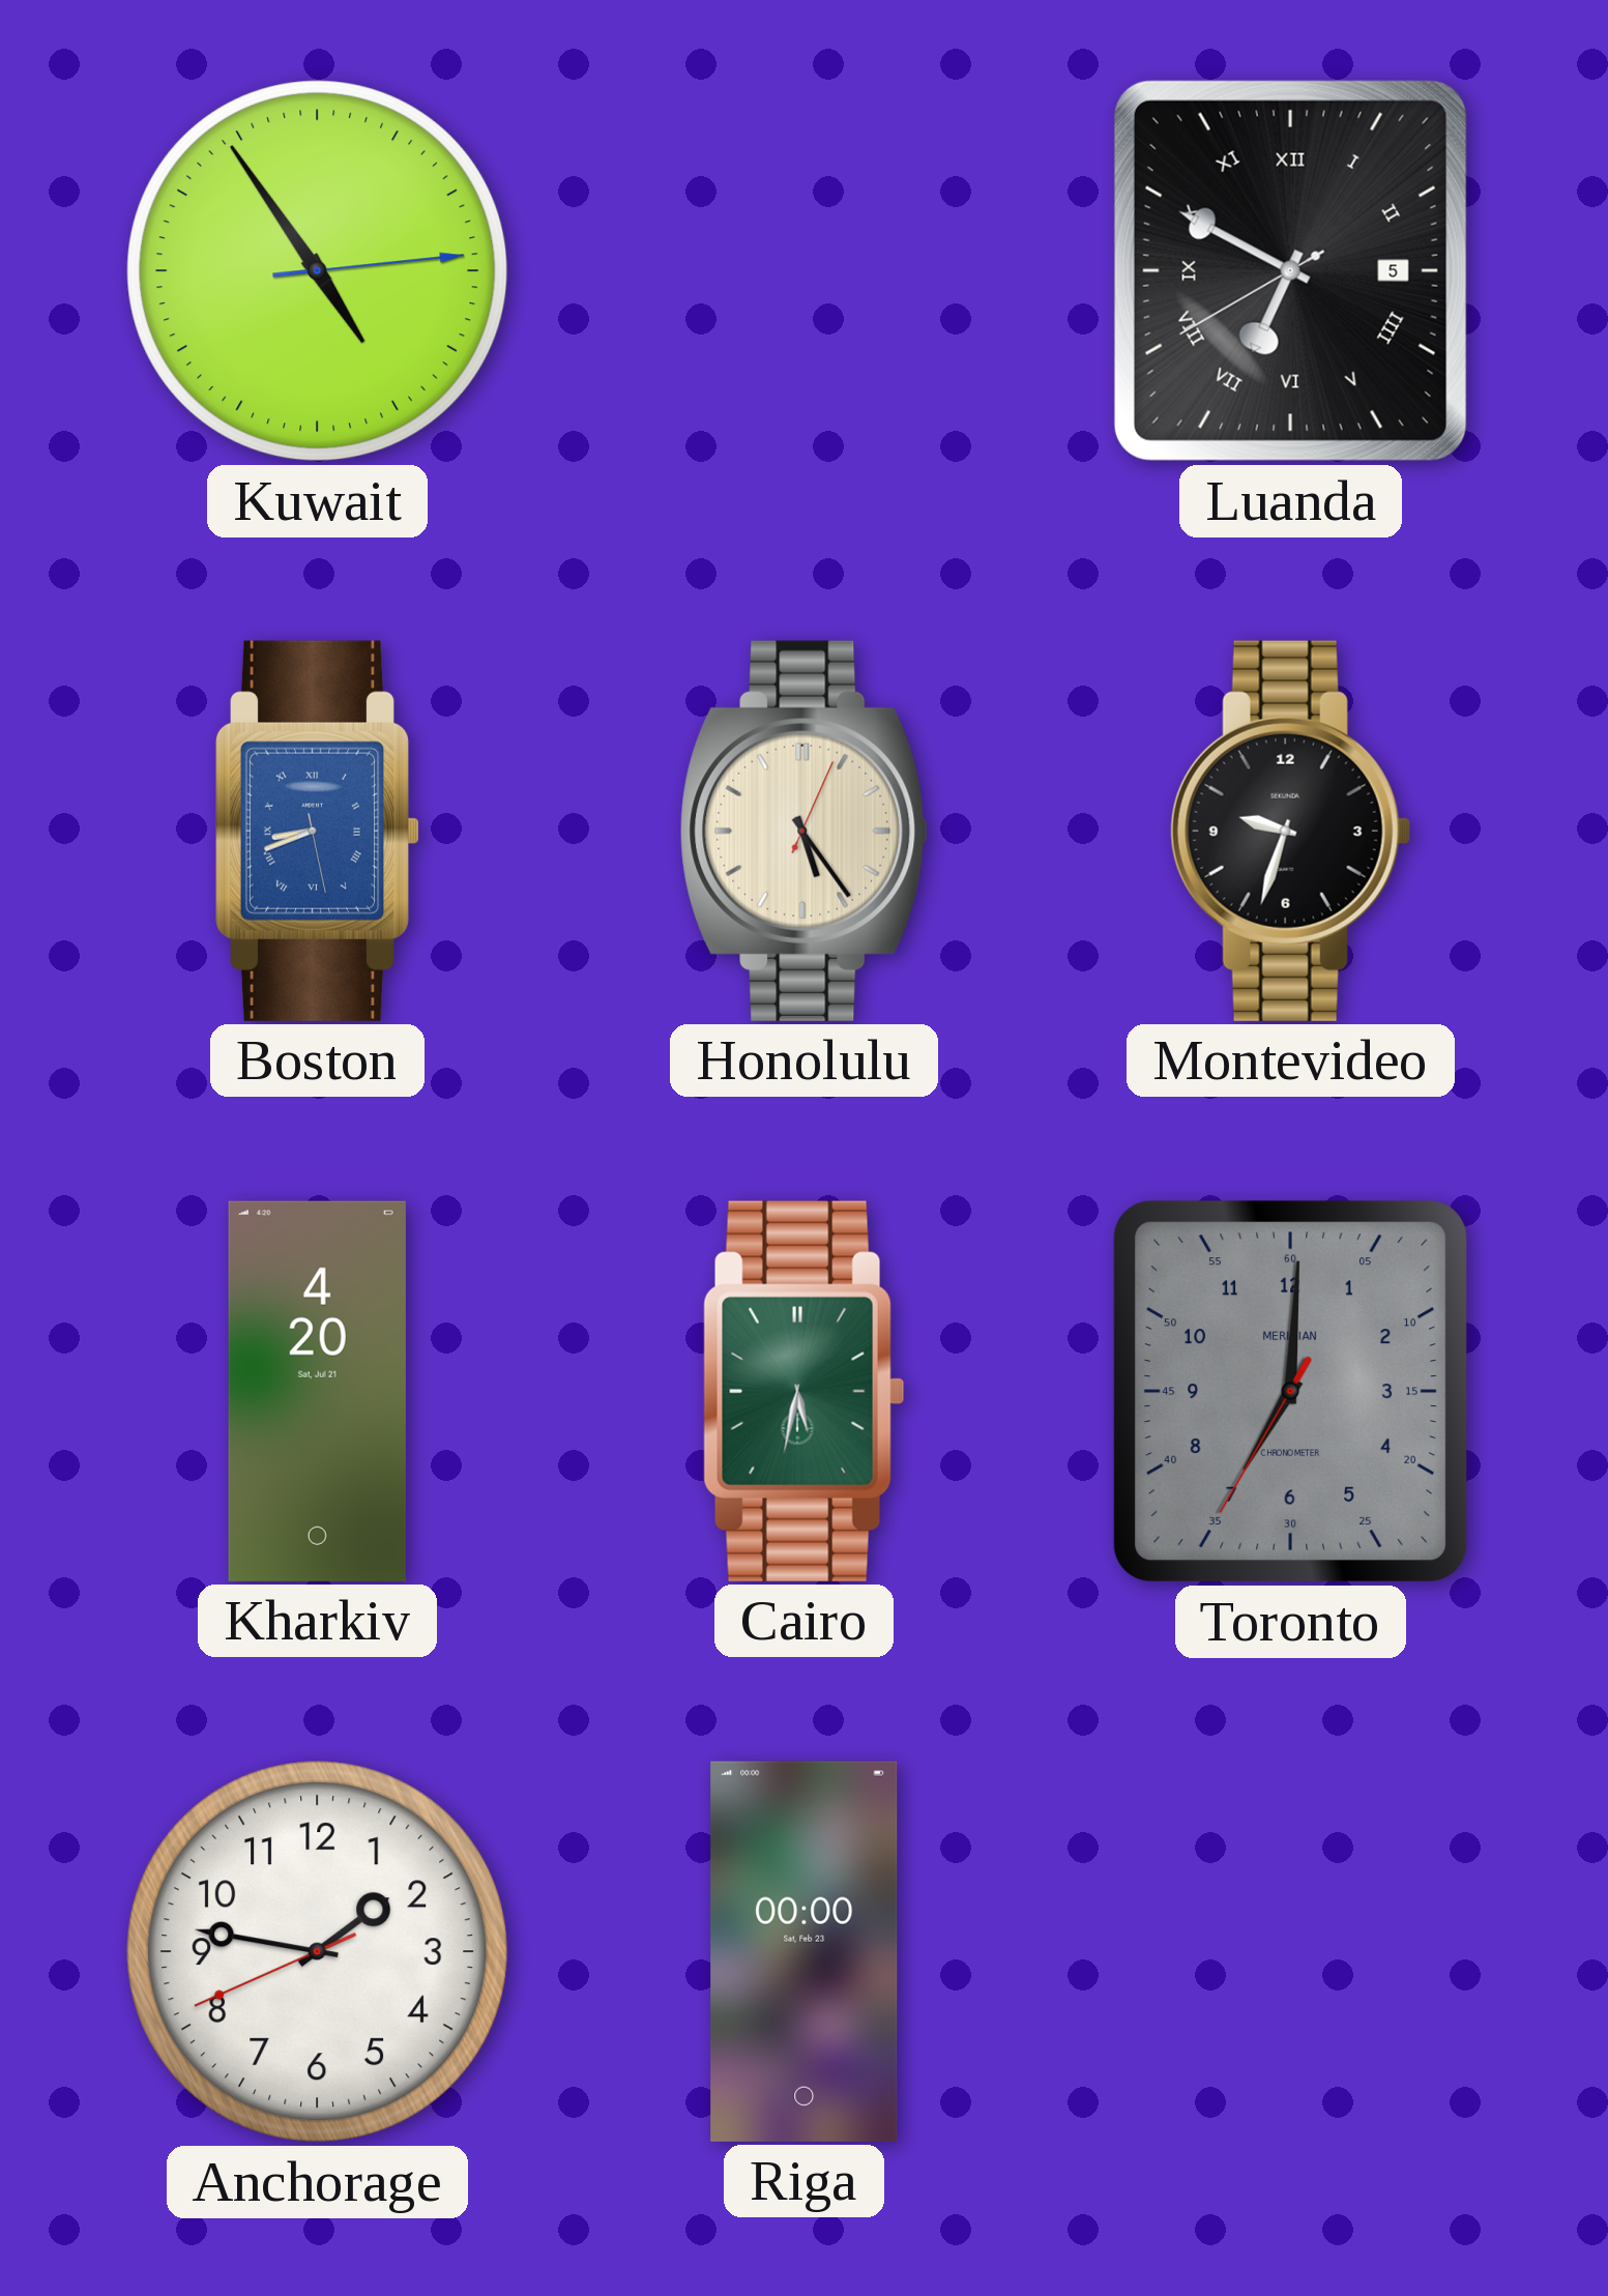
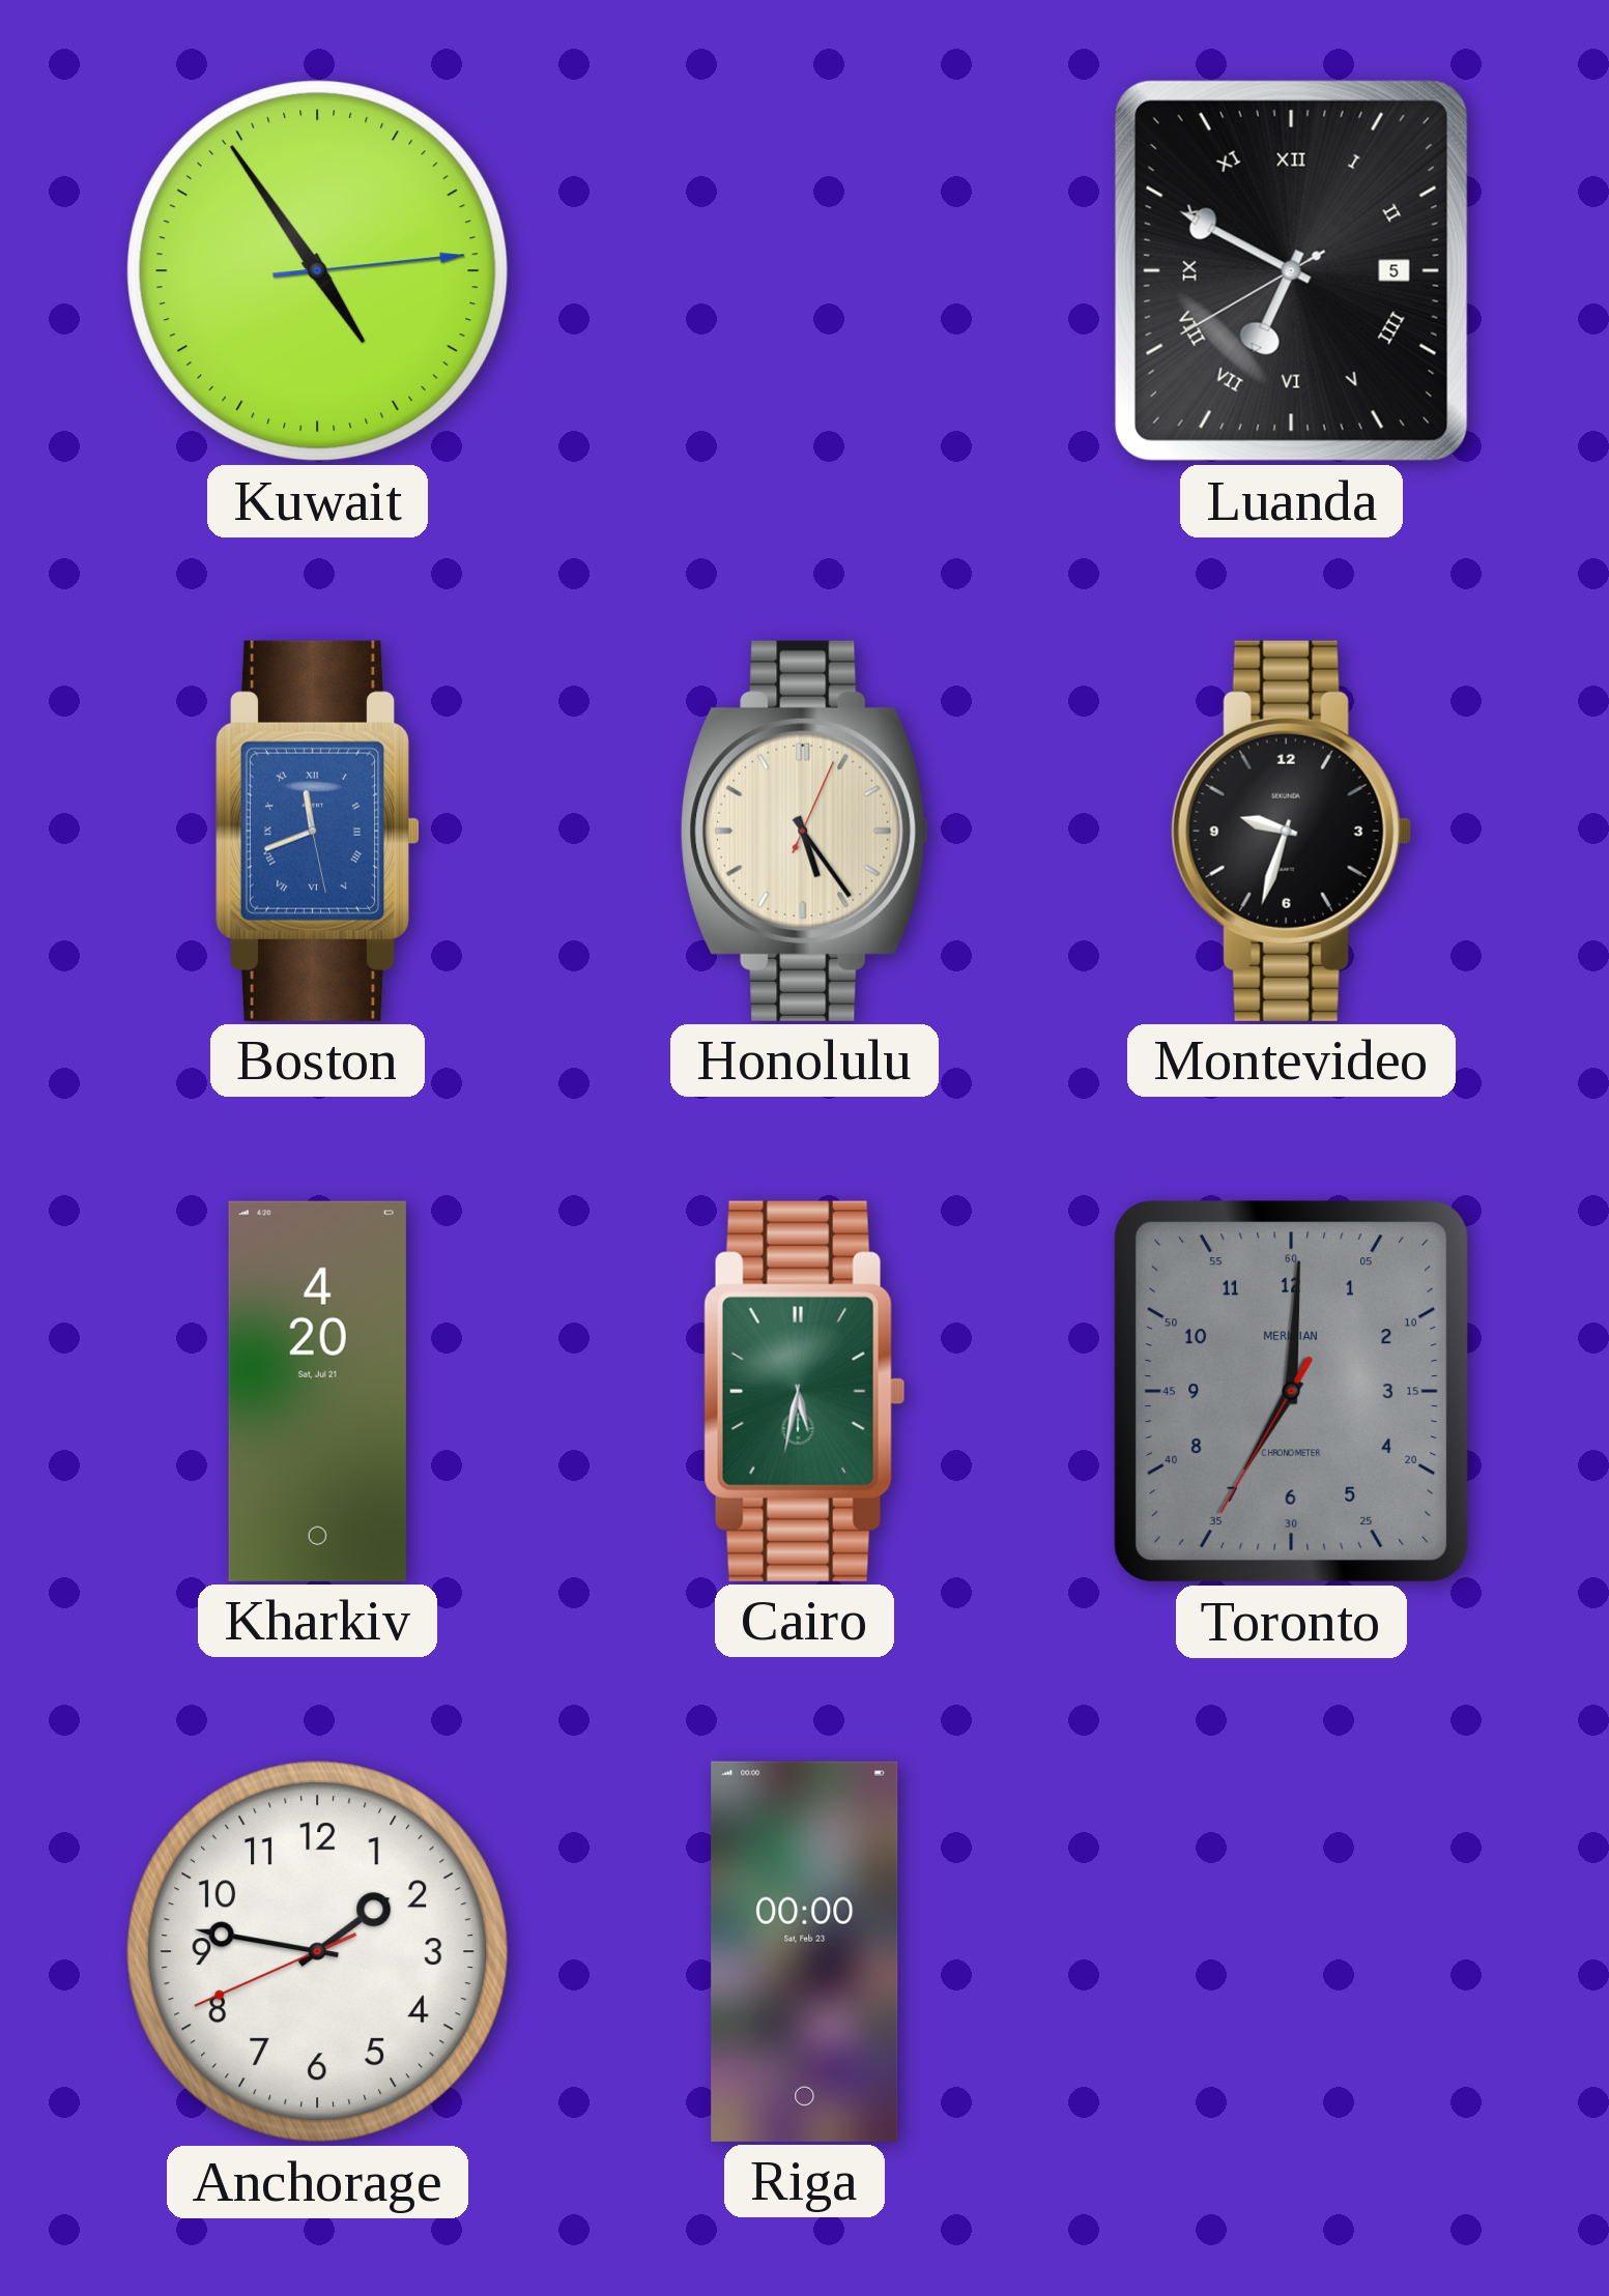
Boston: 8:41 -> 11:41
